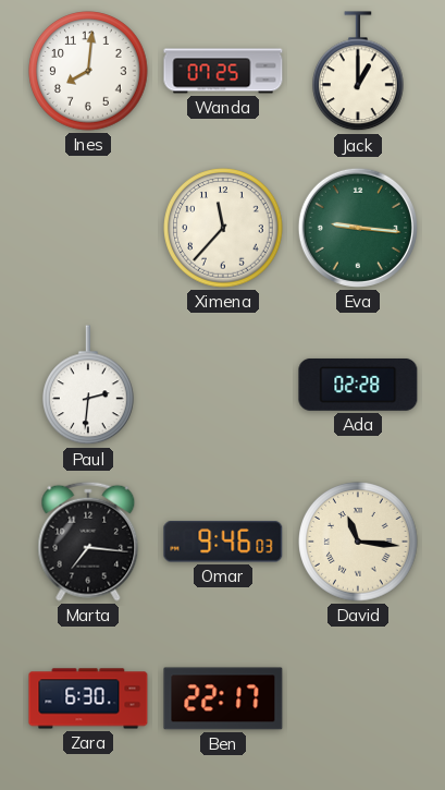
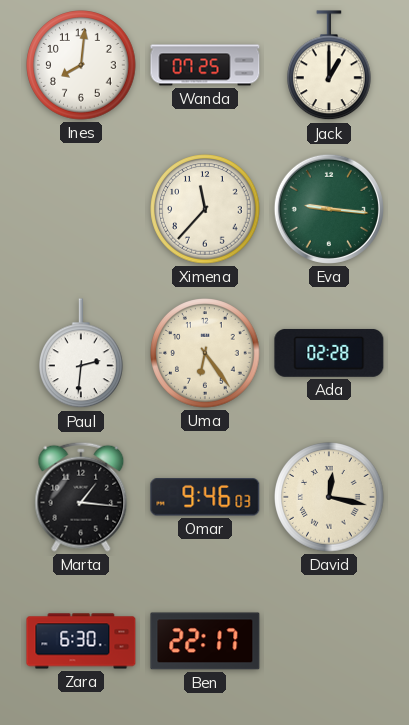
Uma: none -> 6:24
Marta: 7:16 -> 1:16
David: 11:16 -> 12:17
